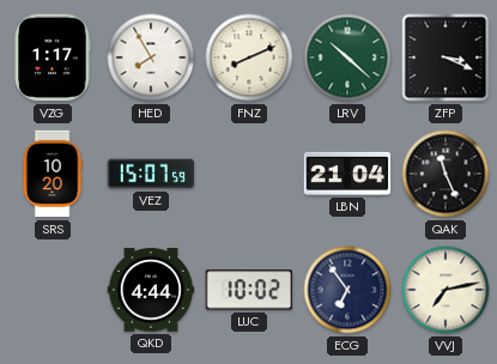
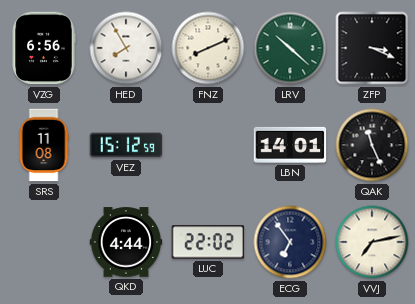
VZG: 1:17 -> 6:56
SRS: 10:20 -> 11:08
VEZ: 15:07 -> 15:12
LBN: 21:04 -> 14:01
LUC: 10:02 -> 22:02
